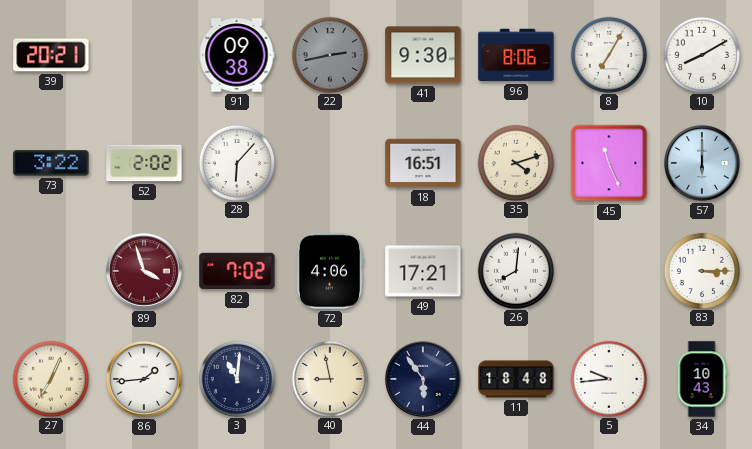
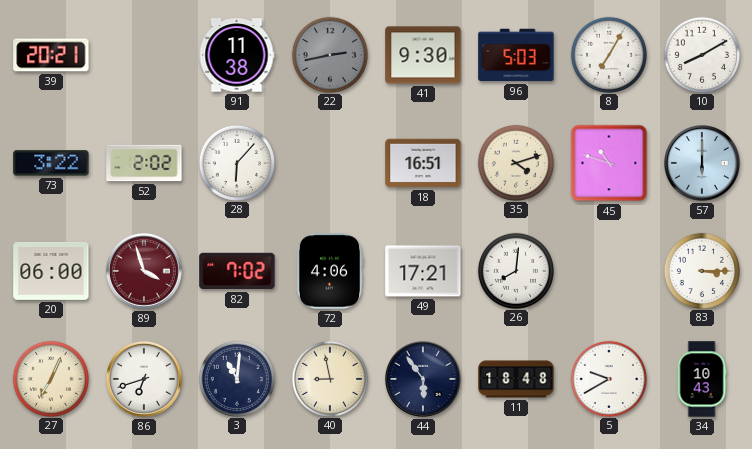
91: 09:38 -> 11:38
96: 8:06 -> 5:03
45: 11:26 -> 10:48
20: none -> 06:00
86: 1:44 -> 6:42
5: 9:44 -> 9:40
